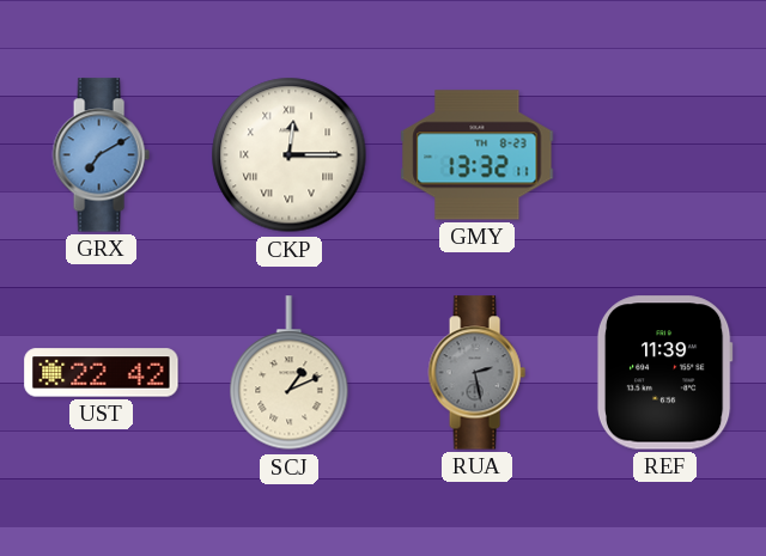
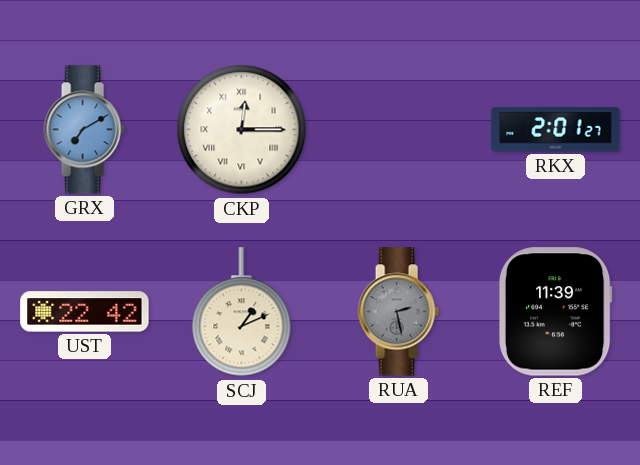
GMY: 13:32 -> none
RKX: none -> 2:01
